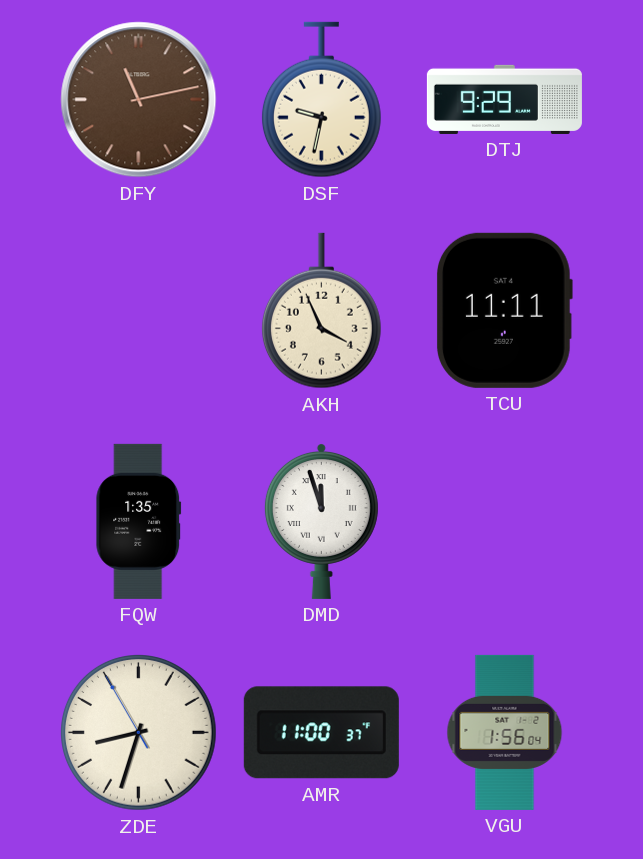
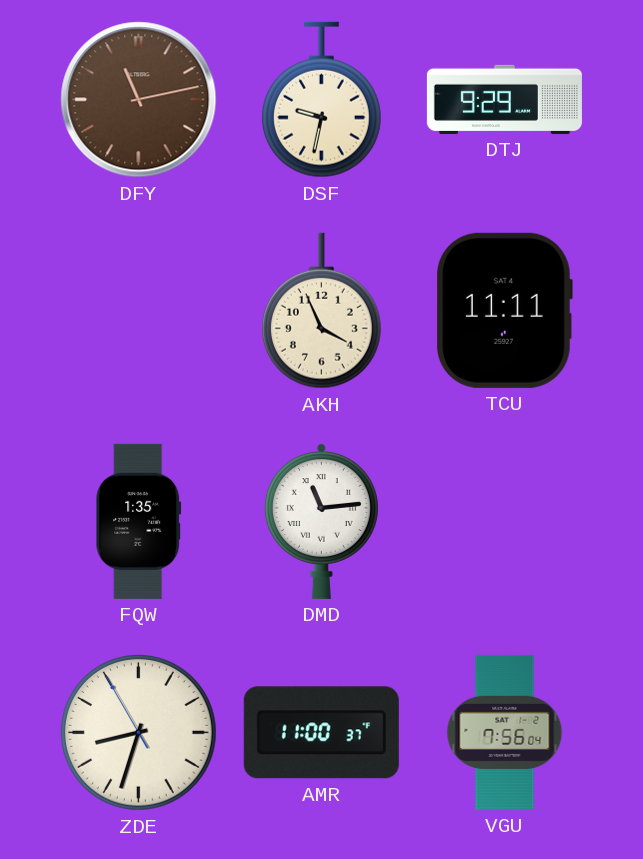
DMD: 11:57 -> 11:14
VGU: 1:56 -> 7:56
